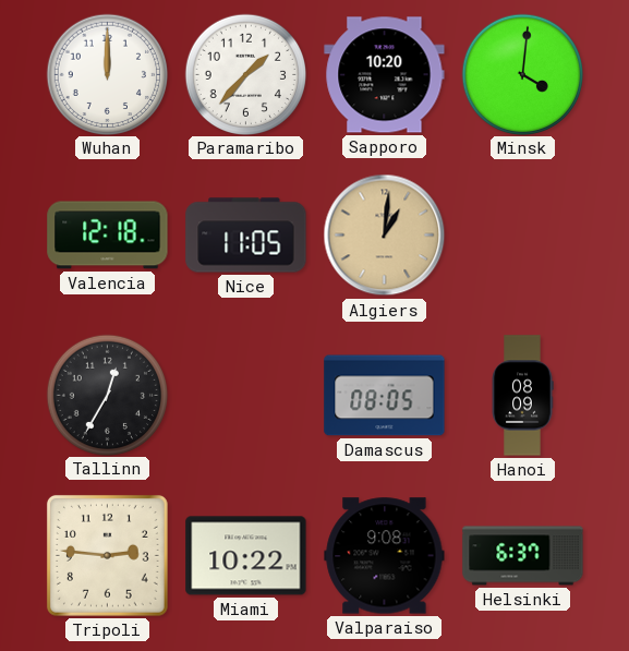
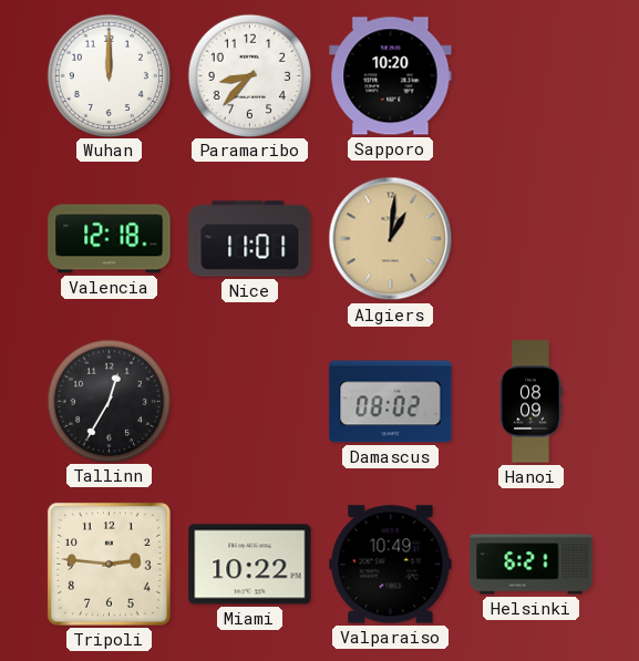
Paramaribo: 1:37 -> 8:37
Minsk: 4:01 -> none
Nice: 11:05 -> 11:01
Damascus: 08:05 -> 08:02
Valparaiso: 9:08 -> 10:49
Helsinki: 6:37 -> 6:21
